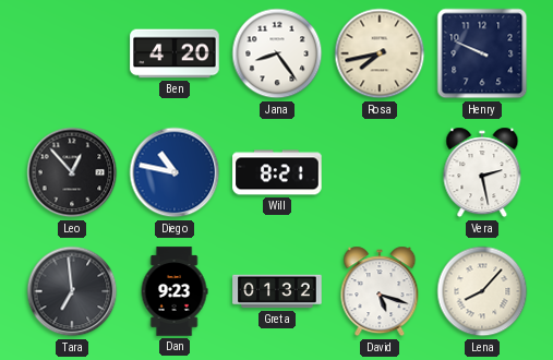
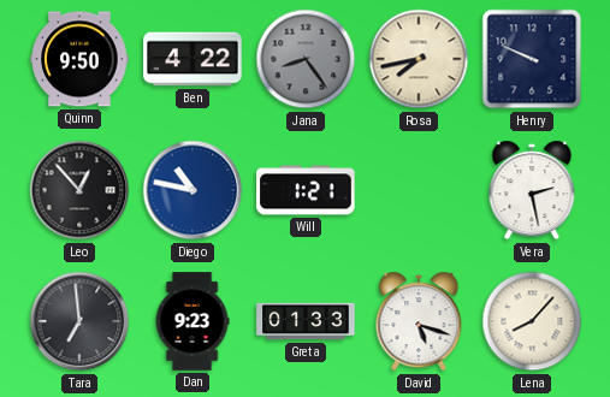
Quinn: none -> 9:50
Ben: 4:20 -> 4:22
Jana dial: white -> grey
Will: 8:21 -> 1:21
Greta: 01:32 -> 01:33
